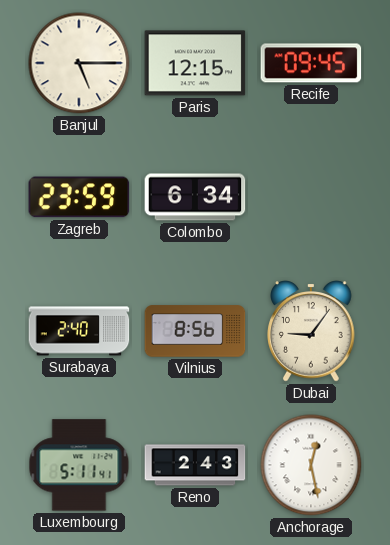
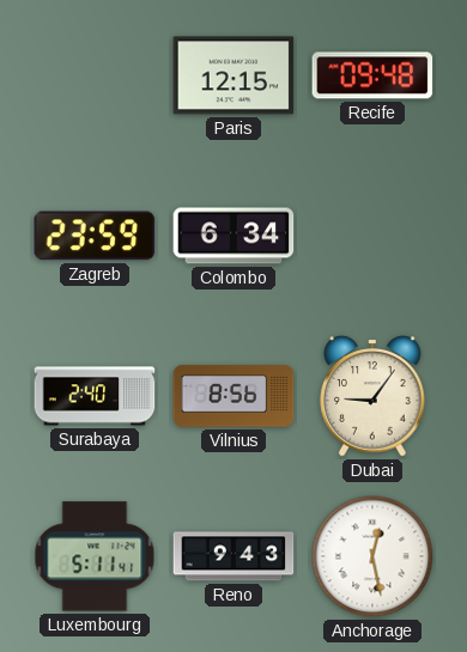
Banjul: 5:15 -> none
Recife: 09:45 -> 09:48
Reno: 2:43 -> 9:43
